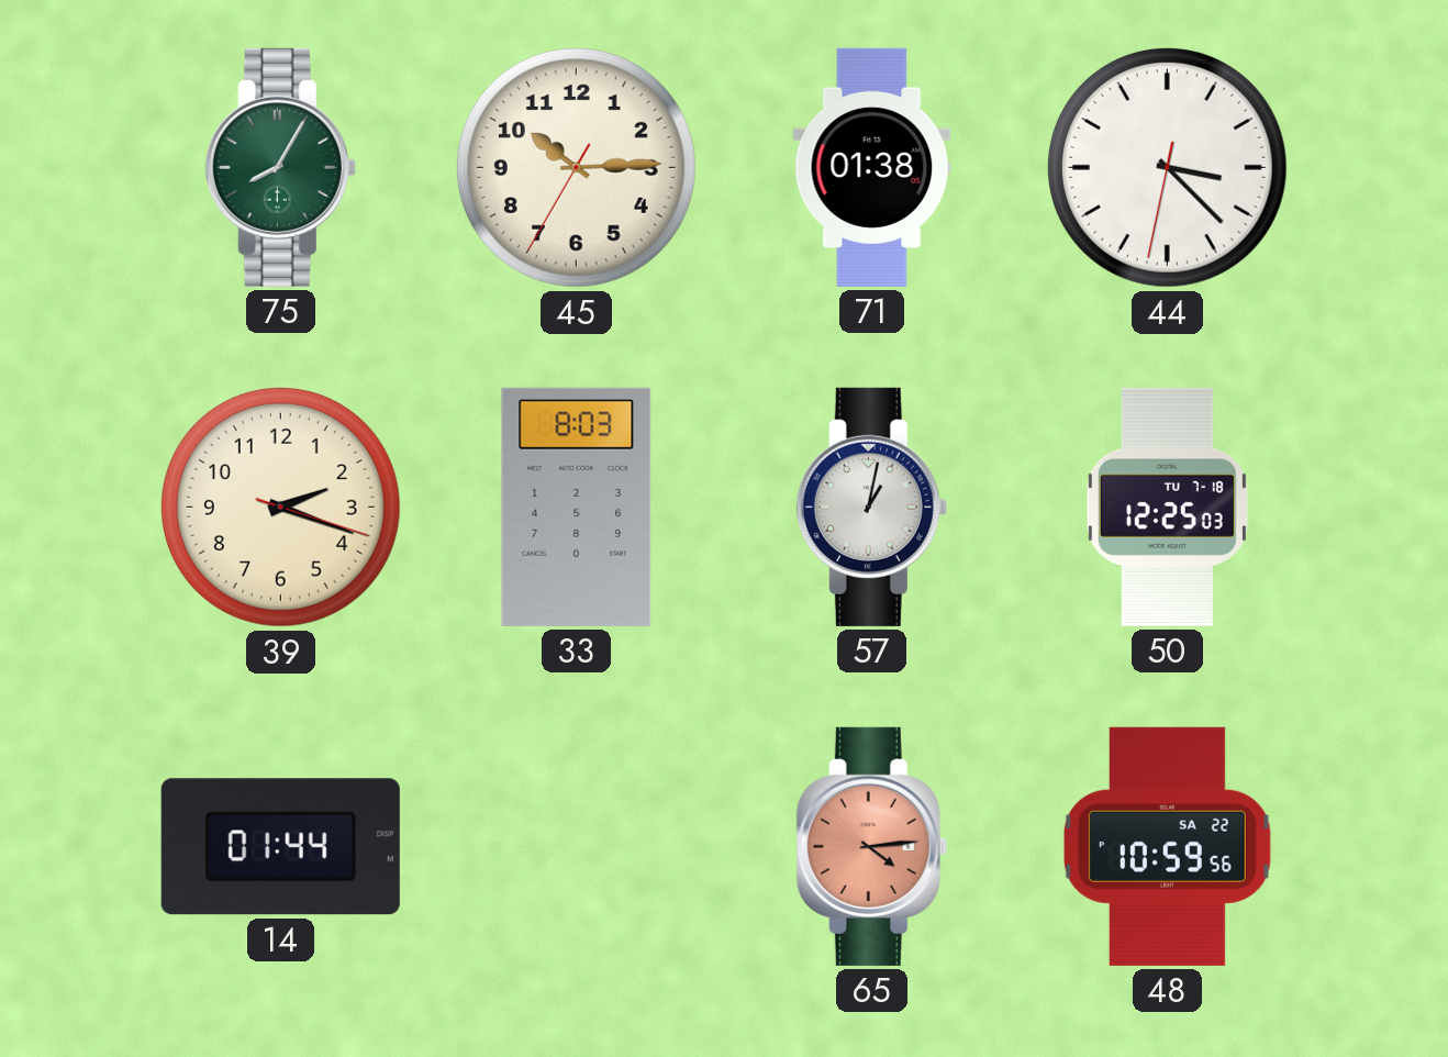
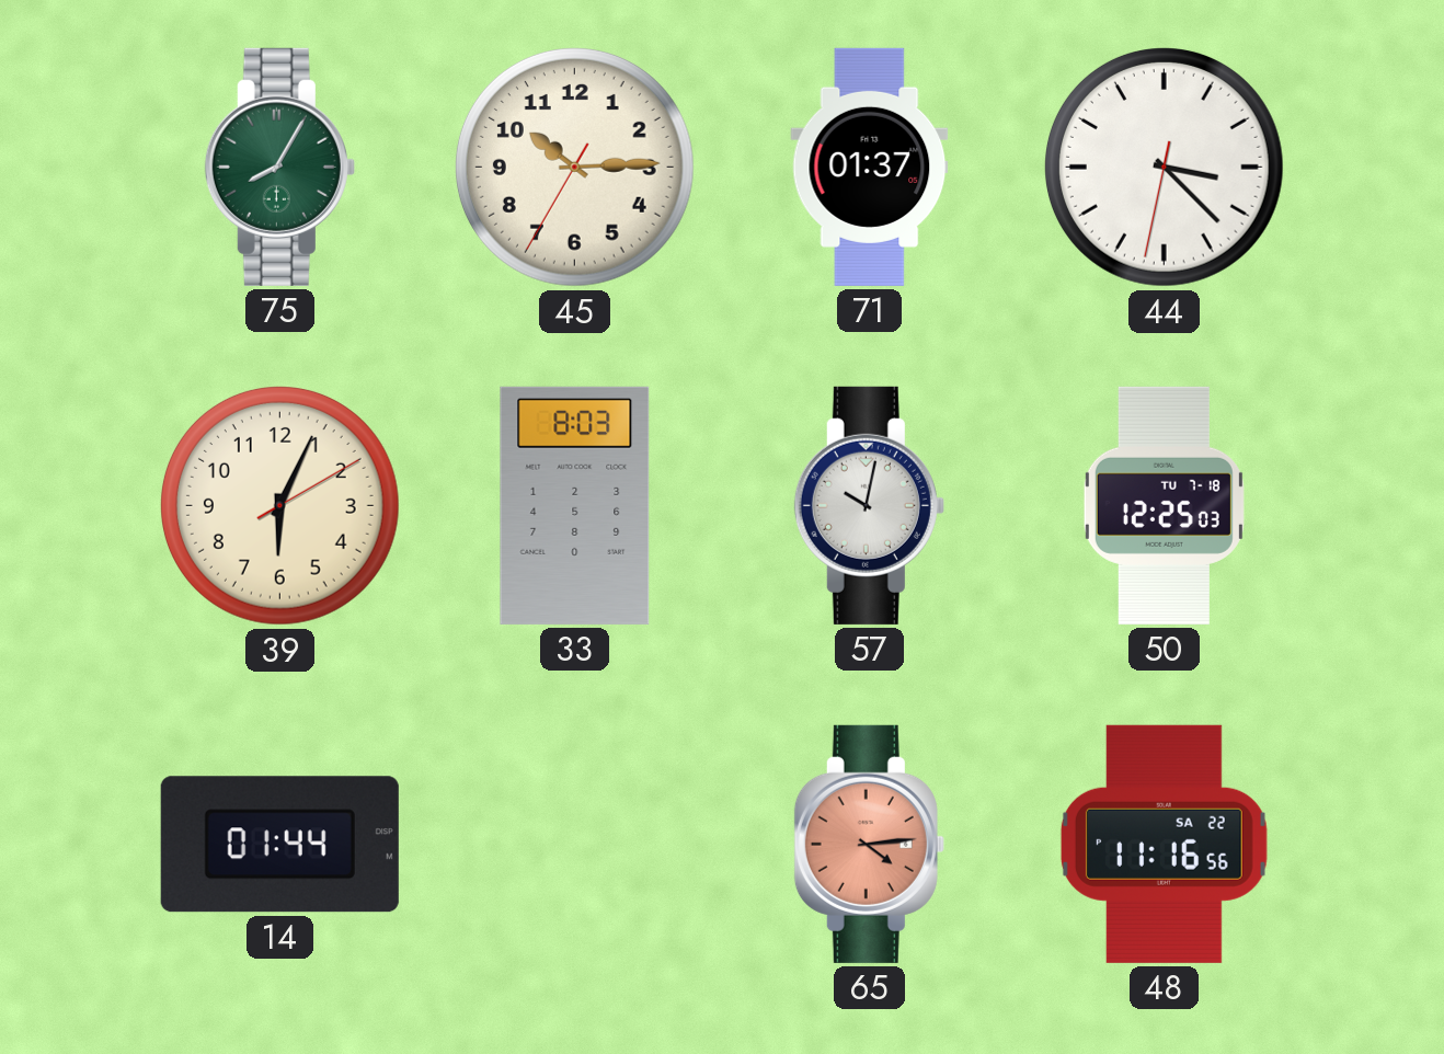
71: 01:38 -> 01:37
39: 2:18 -> 6:04
57: 1:02 -> 10:02
48: 10:59 -> 11:16
